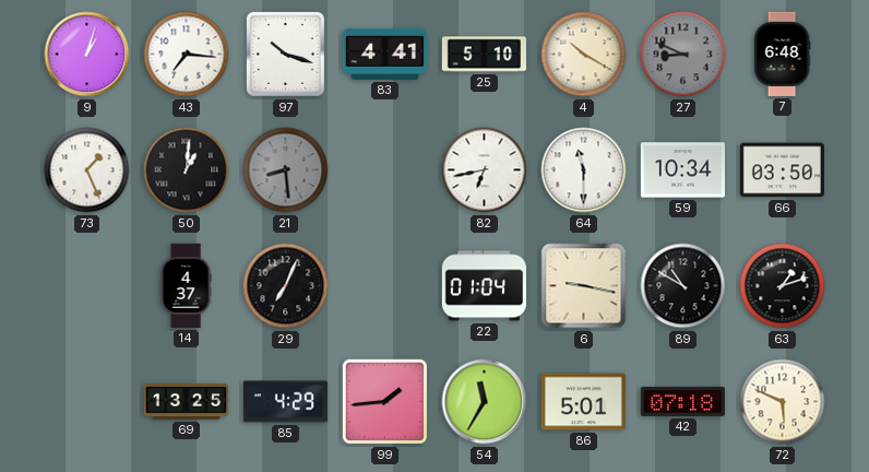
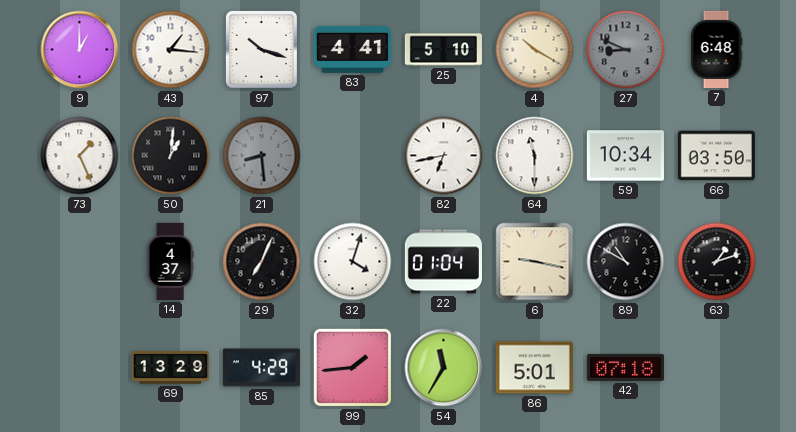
9: 1:03 -> 1:00
43: 7:16 -> 1:16
32: none -> 4:03
69: 13:25 -> 13:29
72: 5:49 -> none
